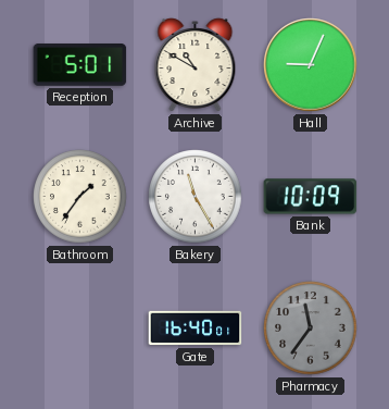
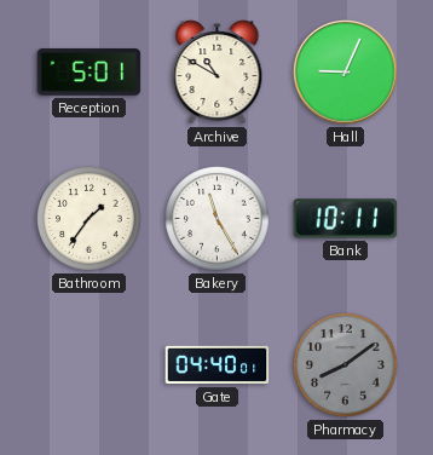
Bank: 10:09 -> 10:11
Gate: 16:40 -> 04:40
Pharmacy: 11:36 -> 8:09
